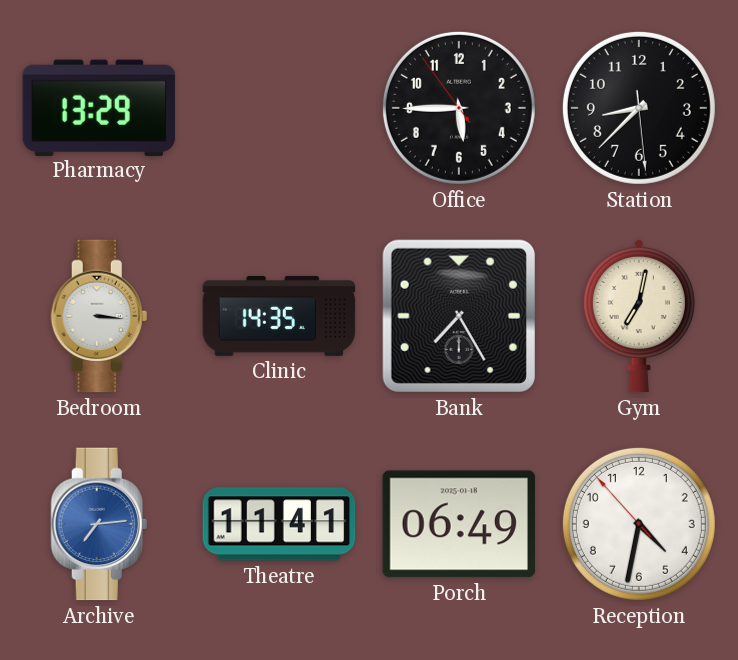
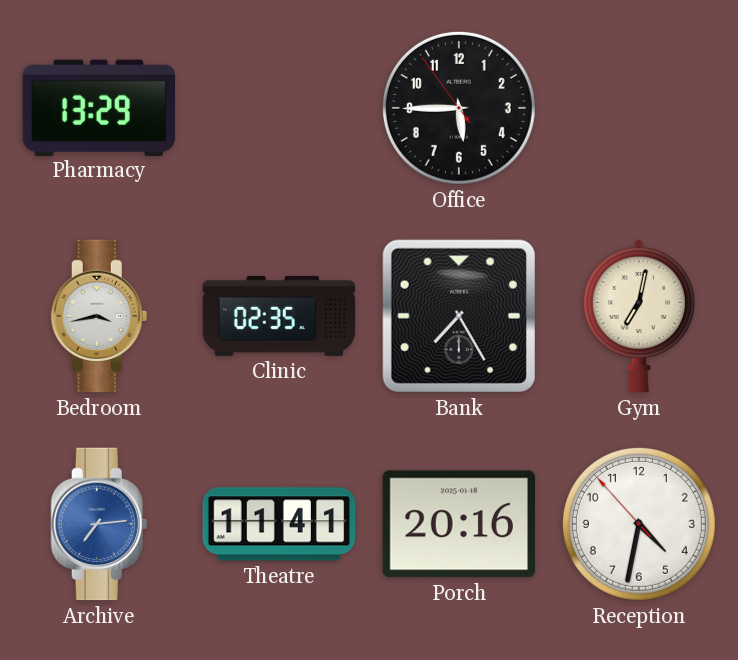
Station: 8:37 -> none
Bedroom: 3:16 -> 3:43
Clinic: 14:35 -> 02:35
Porch: 06:49 -> 20:16
